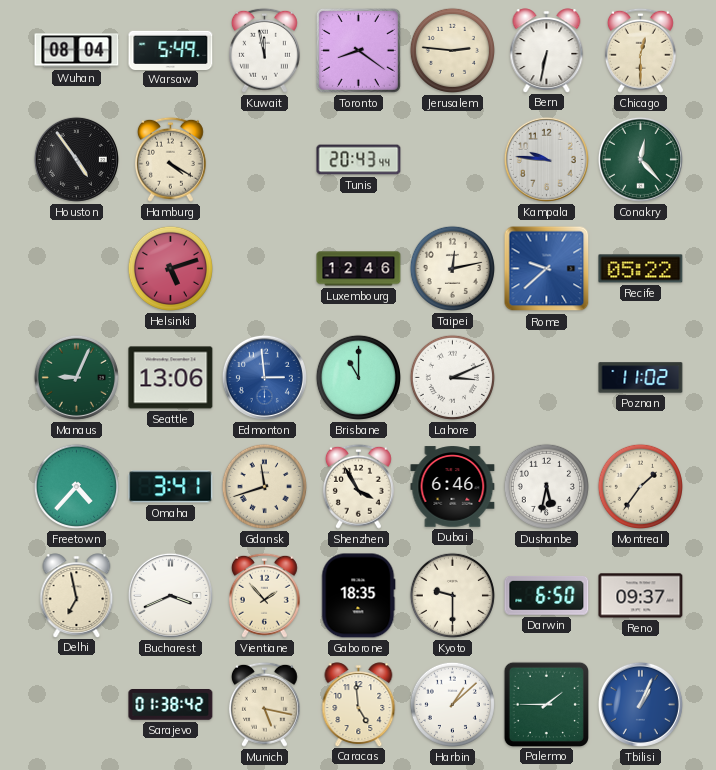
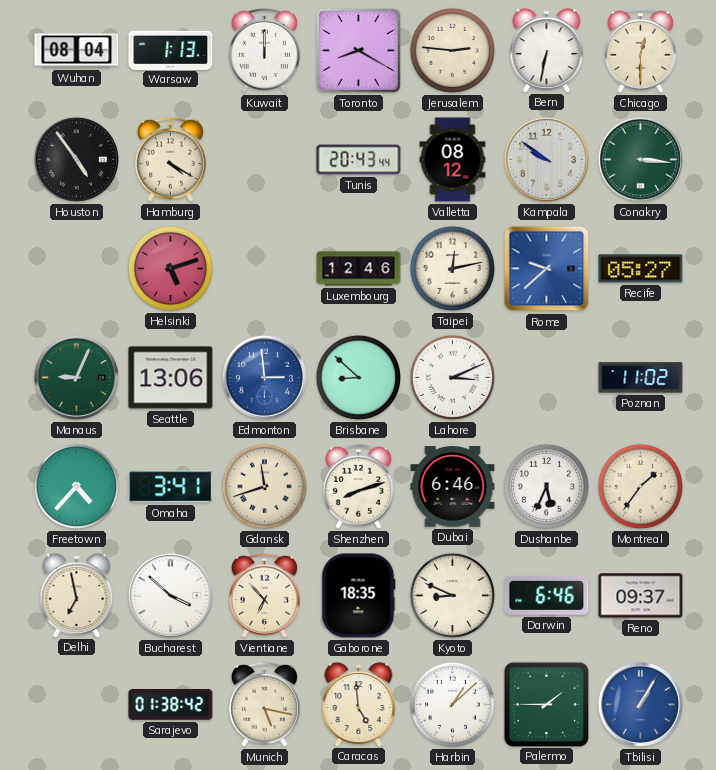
Warsaw: 5:49 -> 1:13
Kuwait: 11:58 -> 12:00
Toronto: 8:21 -> 8:20
Valletta: none -> 08:12
Kampala: 9:46 -> 9:51
Conakry: 12:23 -> 3:16
Recife: 05:22 -> 05:27
Brisbane: 11:00 -> 8:52
Shenzhen: 3:55 -> 8:12
Dushanbe: 5:32 -> 5:34
Bucharest: 3:41 -> 3:52
Vientiane: 1:53 -> 6:53
Kyoto: 9:30 -> 8:49
Darwin: 6:50 -> 6:46
Tbilisi: 1:04 -> 1:05
